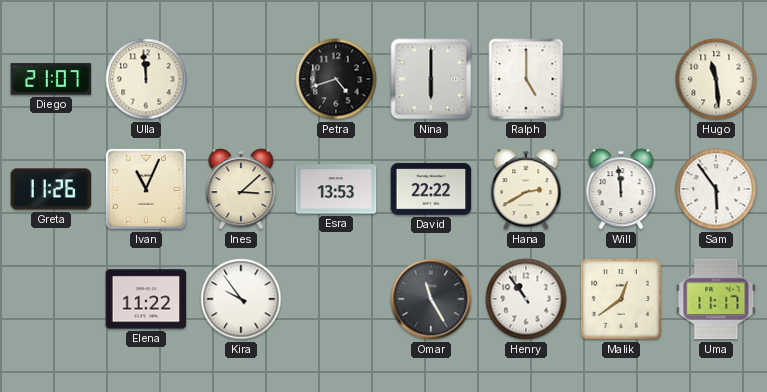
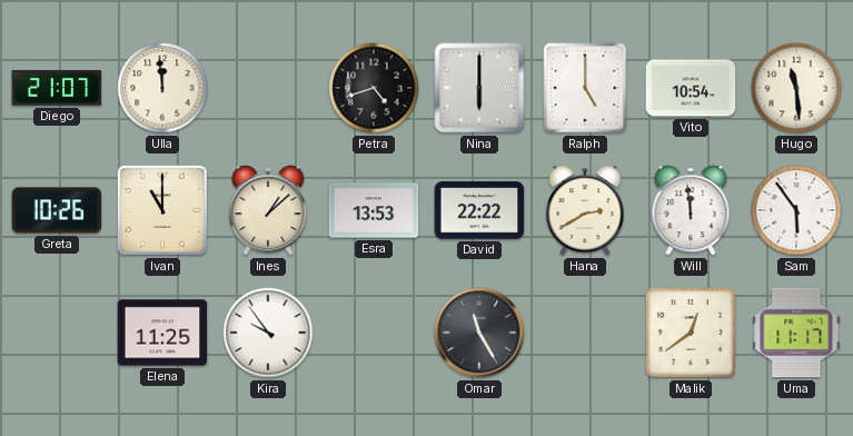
Vito: none -> 10:54
Greta: 11:26 -> 10:26
Ivan: 11:04 -> 11:00
Ines: 3:08 -> 1:08
Elena: 11:22 -> 11:25
Henry: 10:54 -> none
